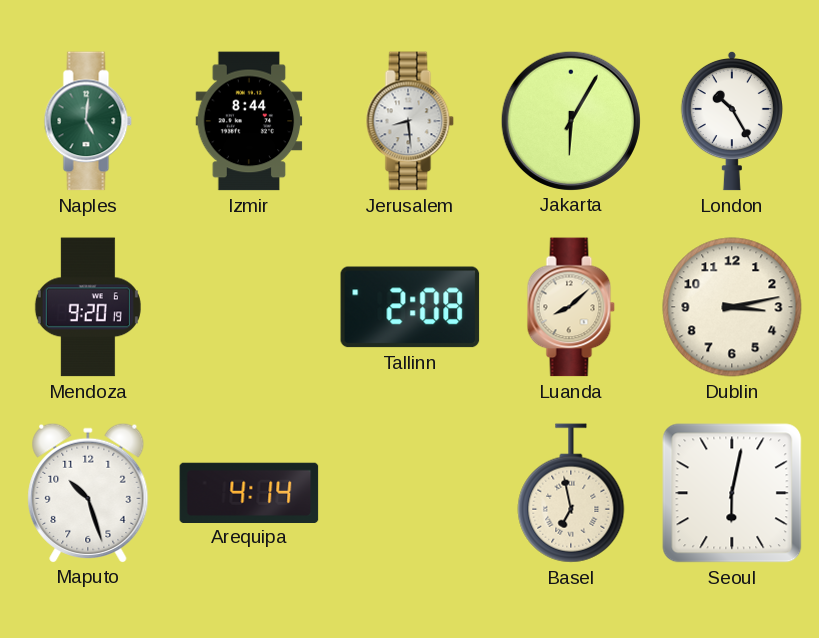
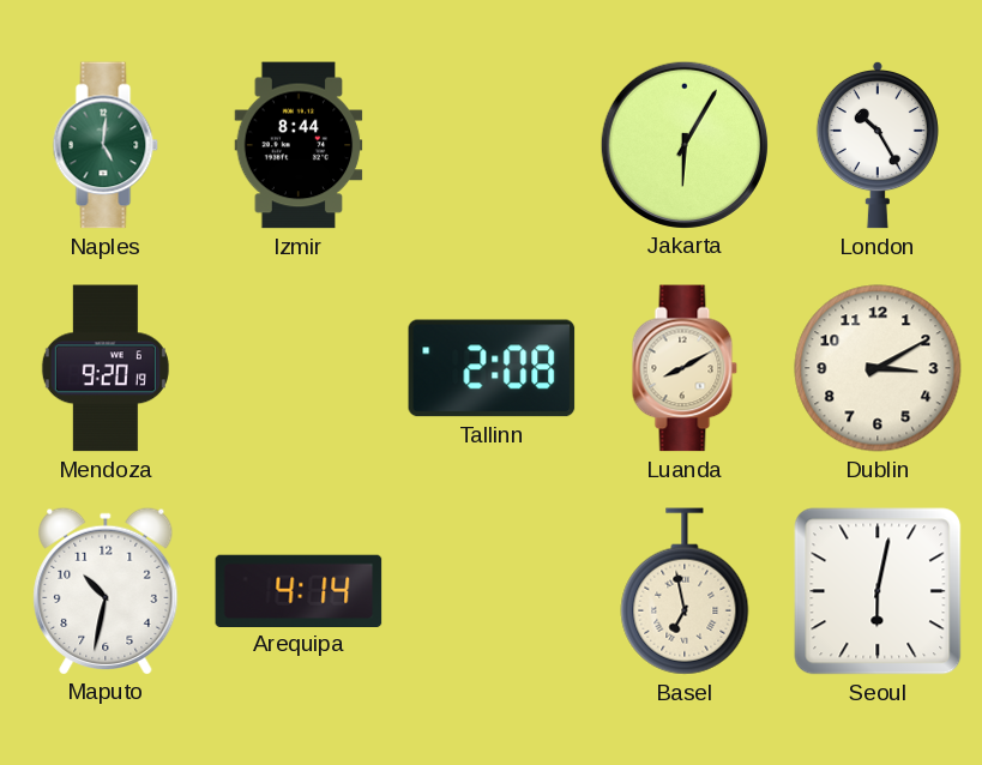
Jerusalem: 8:29 -> none
Luanda: 8:08 -> 8:10
Dublin: 3:13 -> 3:10
Maputo: 10:27 -> 10:32
